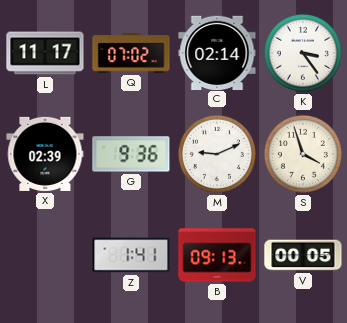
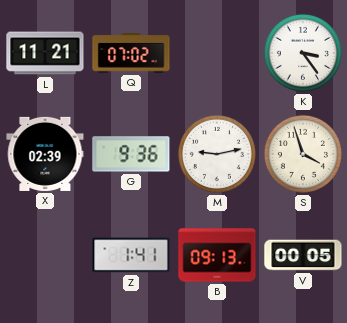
L: 11:17 -> 11:21
C: 02:14 -> none
M: 9:11 -> 9:13
